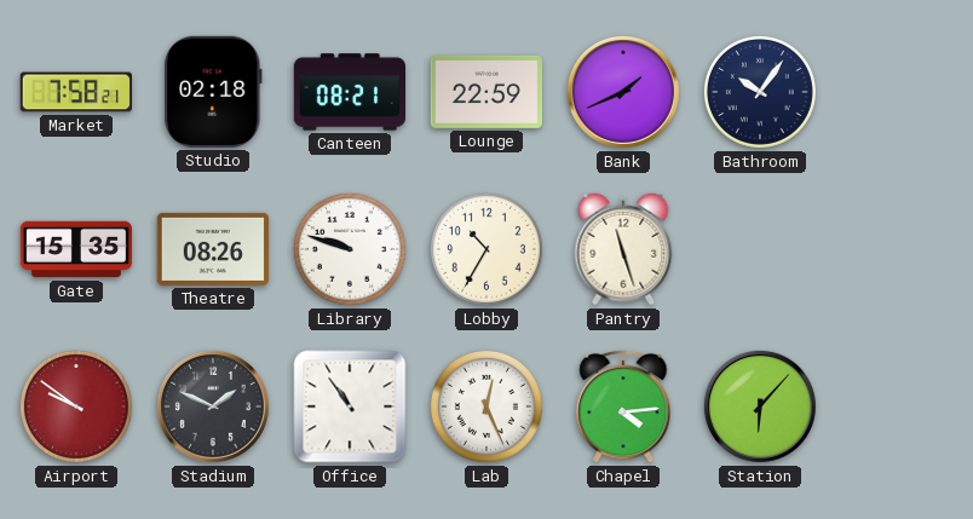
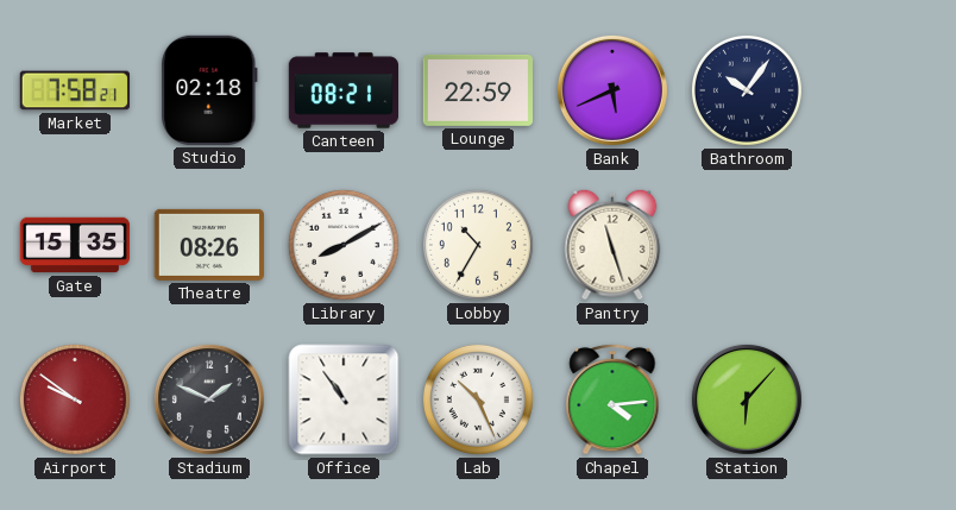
Bank: 1:41 -> 5:41
Library: 9:48 -> 8:10
Lab: 12:26 -> 10:26
